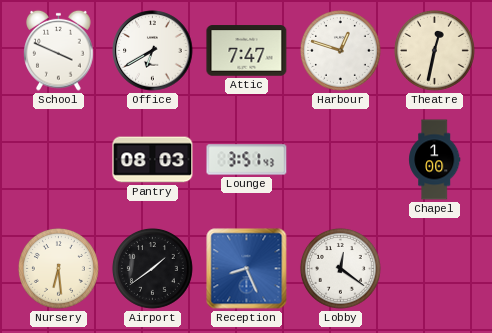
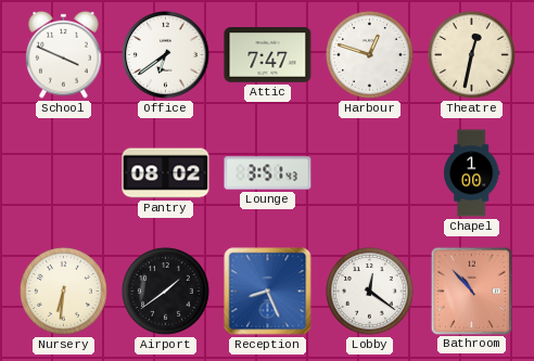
Office: 6:40 -> 6:39
Pantry: 08:03 -> 08:02
Nursery: 6:29 -> 6:31
Bathroom: none -> 10:53
